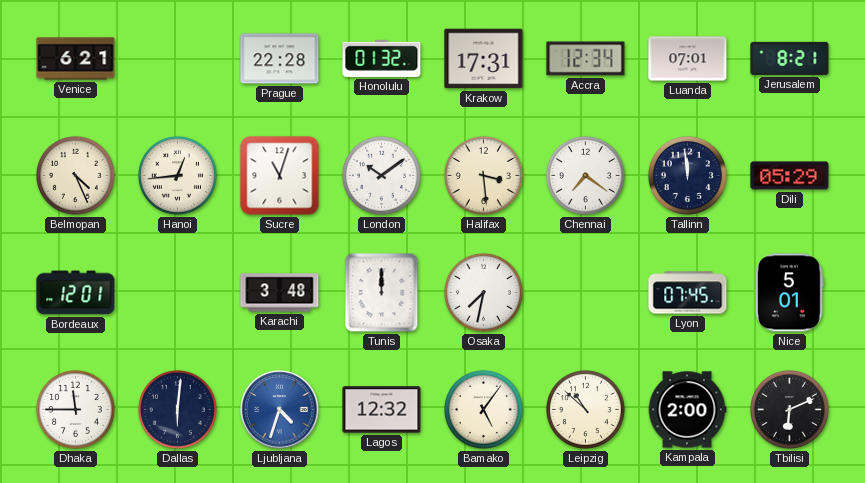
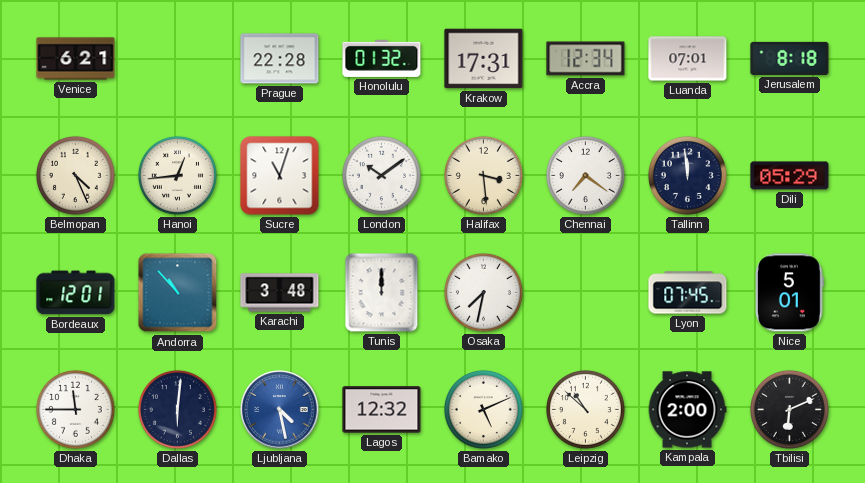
Jerusalem: 8:21 -> 8:18
Andorra: none -> 10:53
Ljubljana: 4:33 -> 4:28
Bamako: 5:06 -> 5:11
